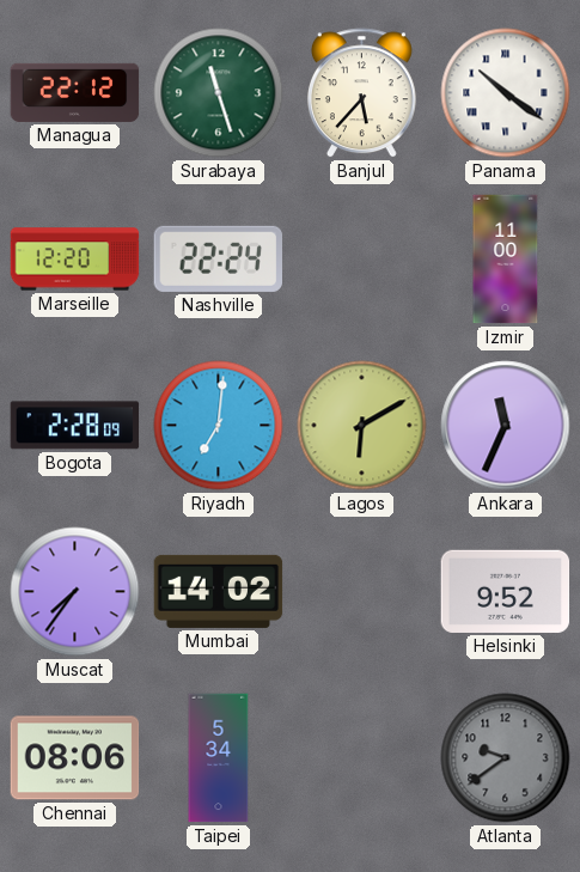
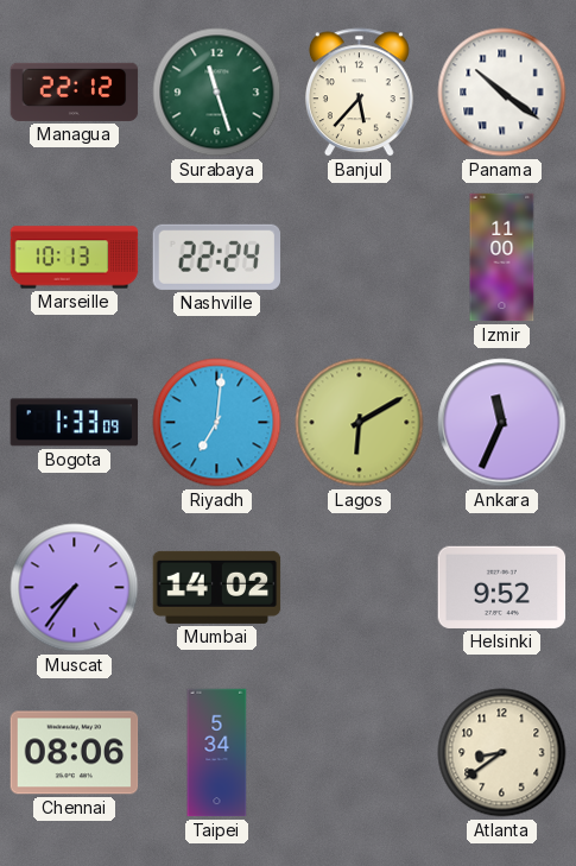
Marseille: 12:20 -> 10:13
Bogota: 2:28 -> 1:33
Atlanta: 9:39 -> 8:39
Atlanta dial: grey -> cream
